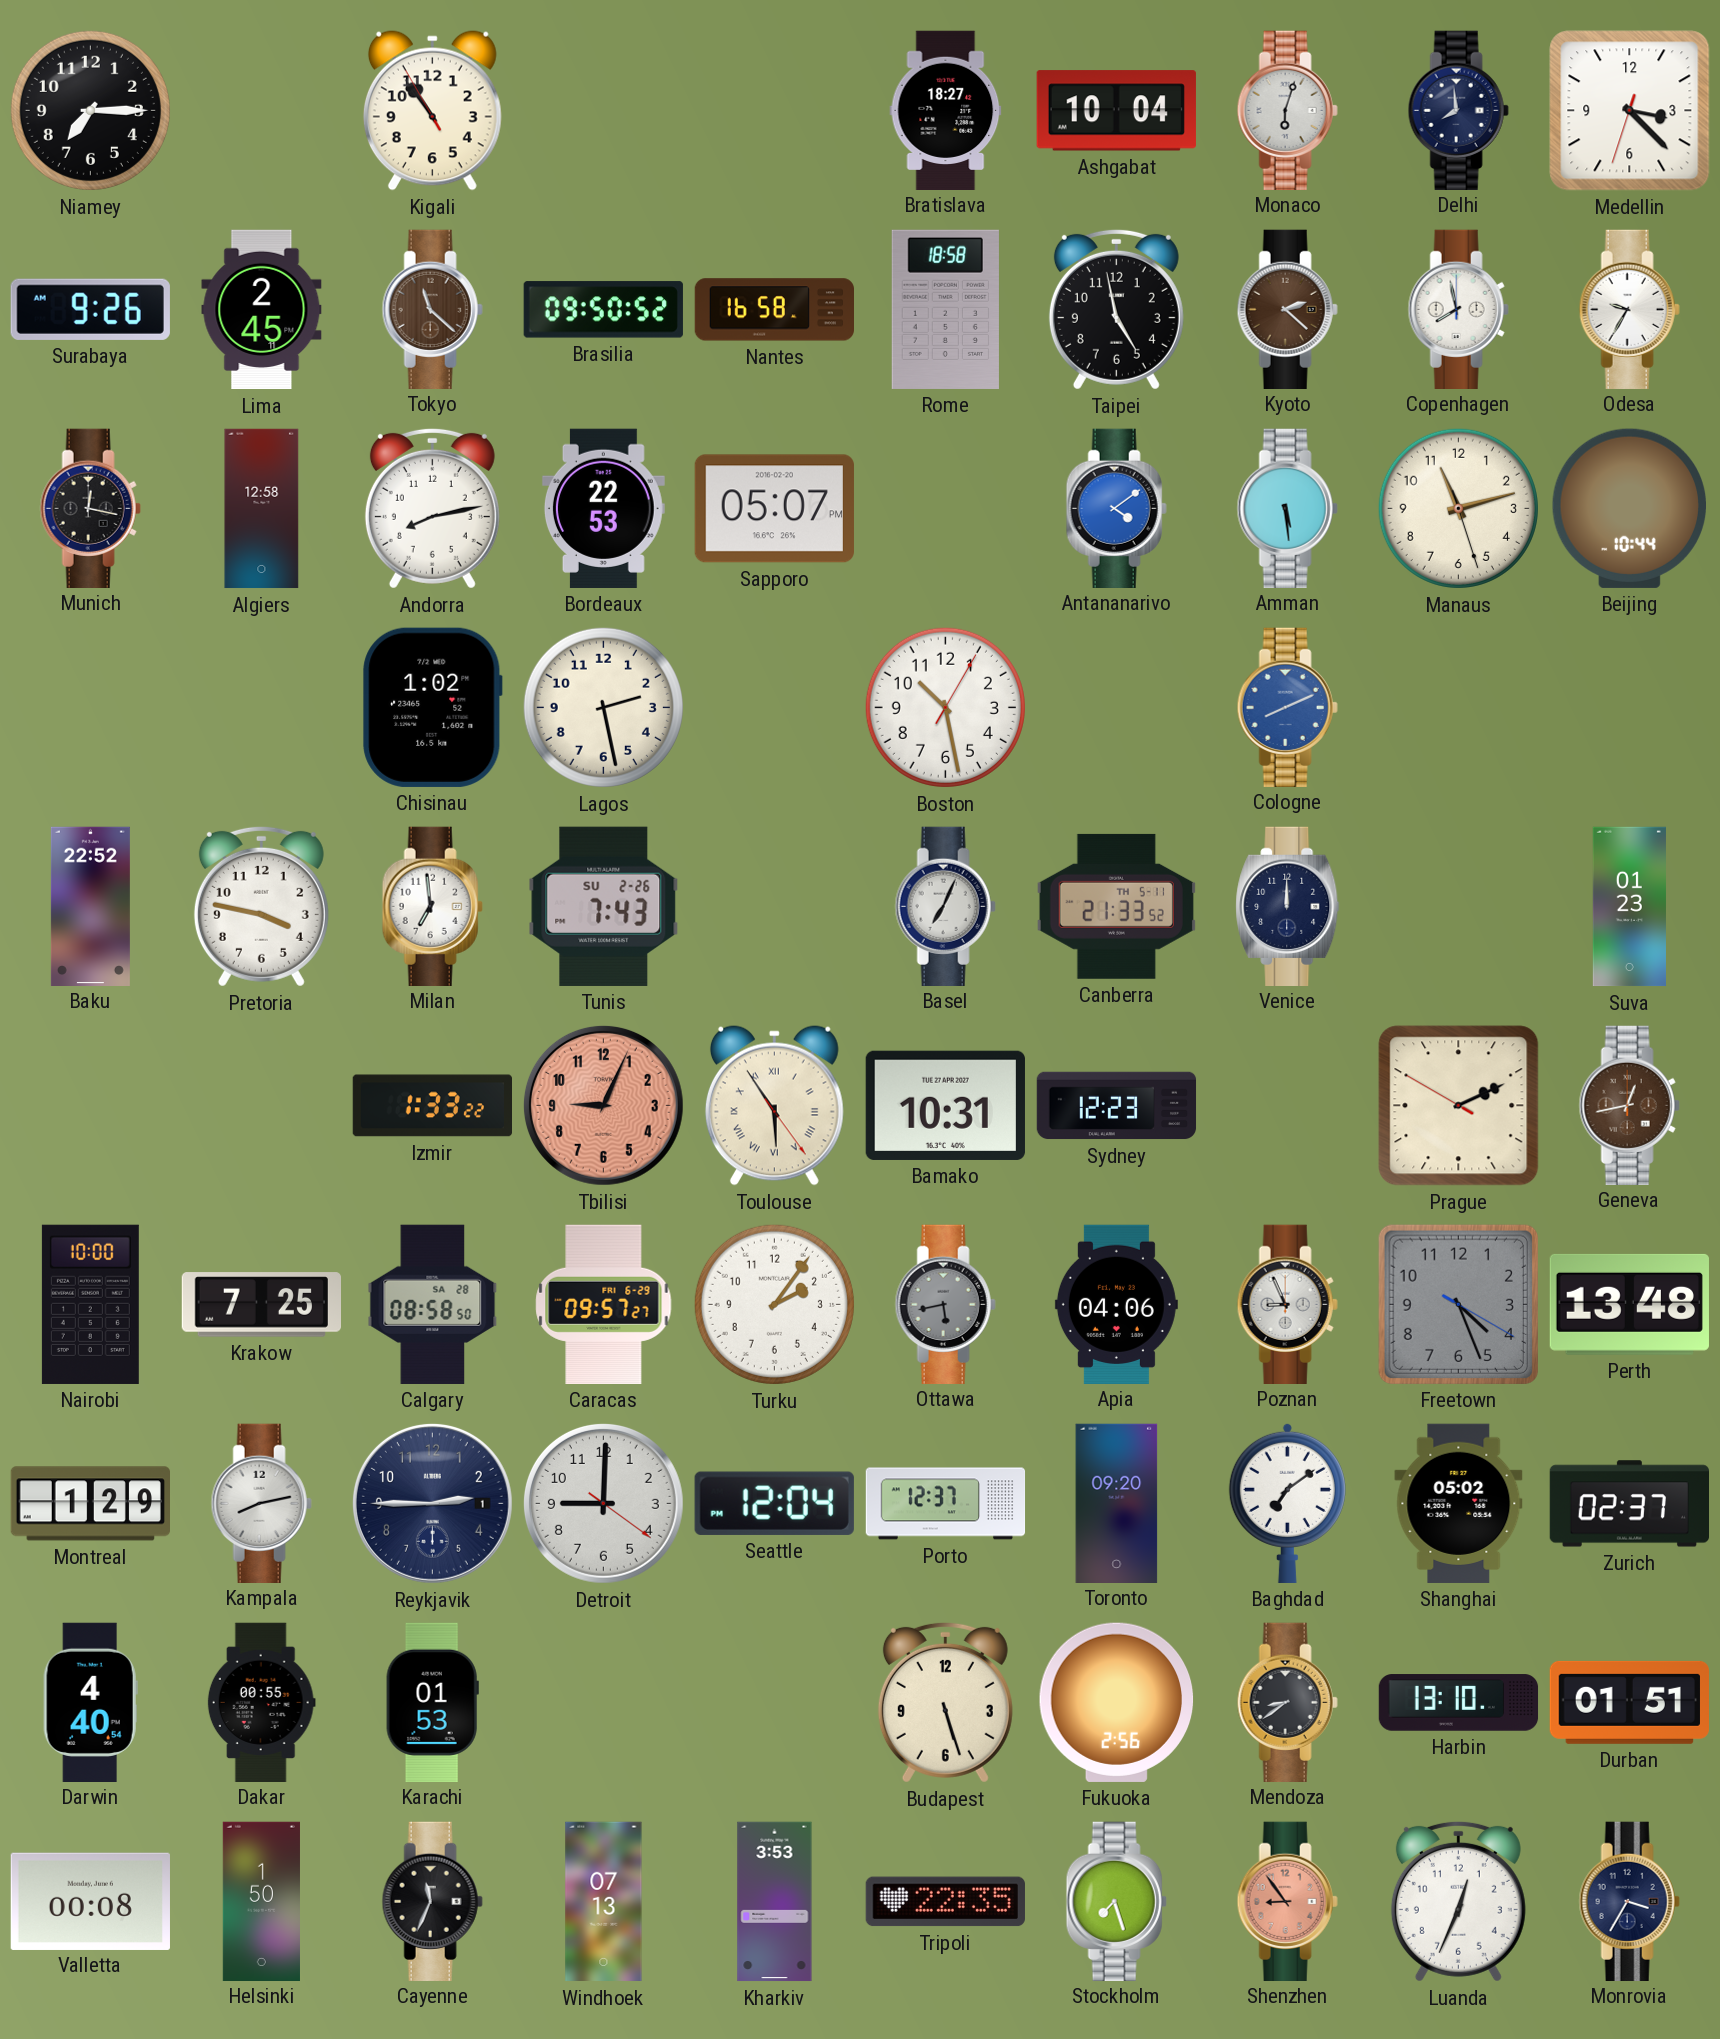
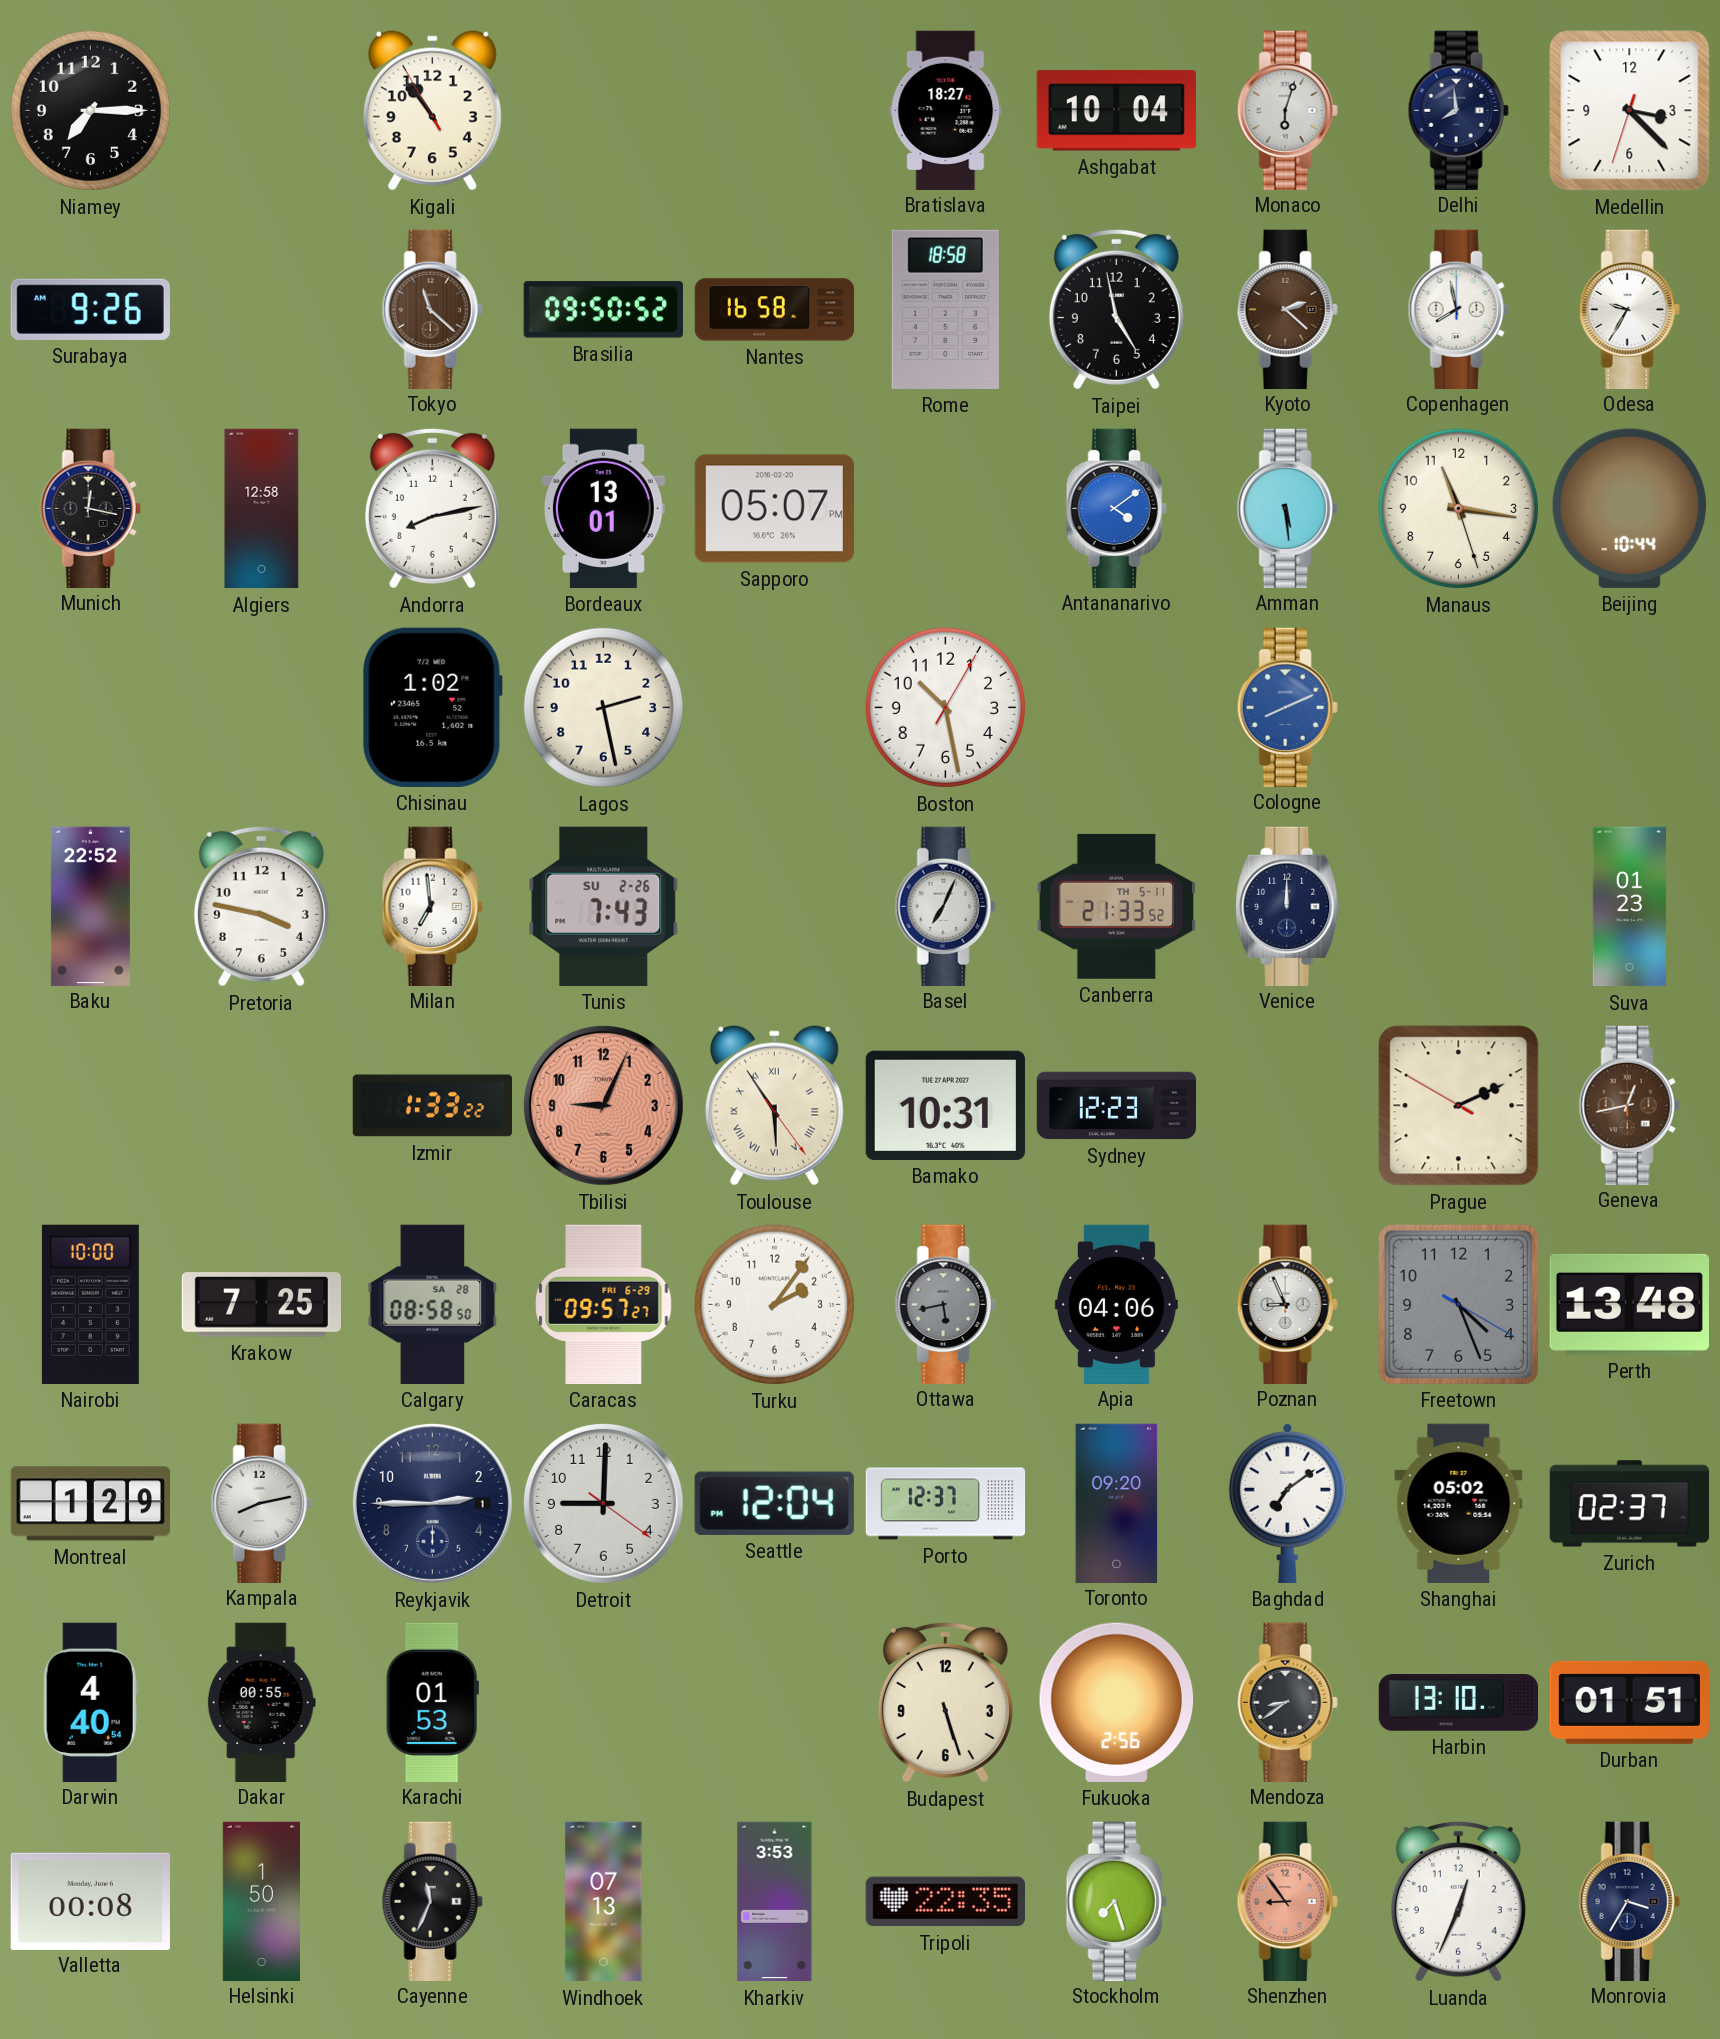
Lima: 2:45 -> none
Bordeaux: 22:53 -> 13:01
Manaus: 11:12 -> 11:16
